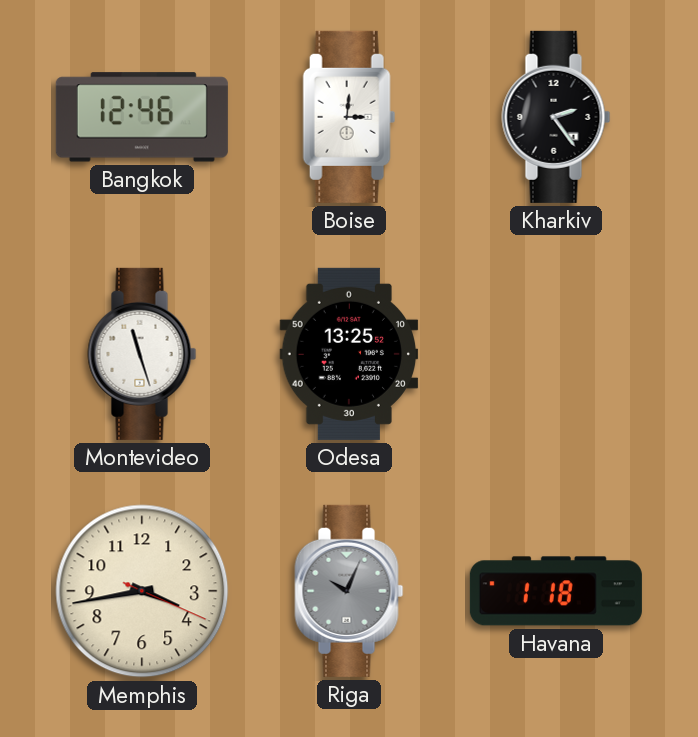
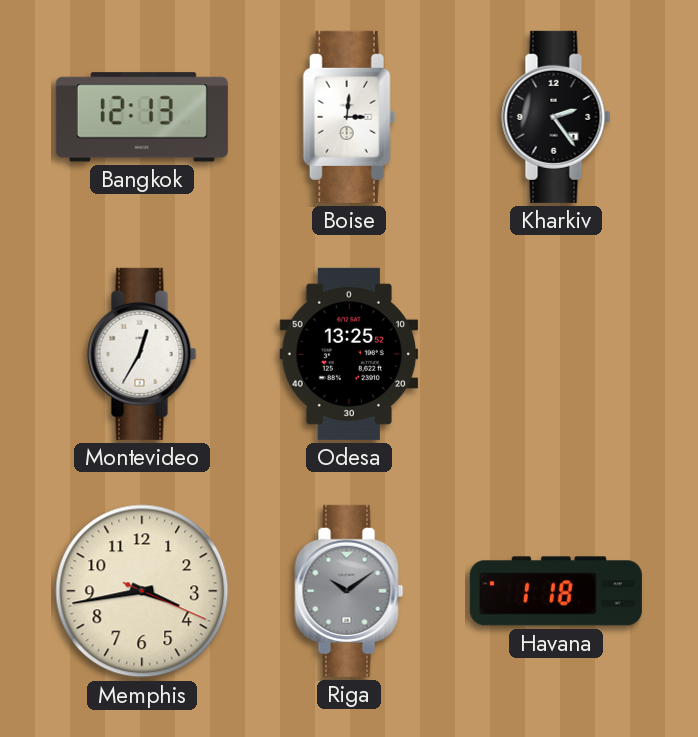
Bangkok: 12:46 -> 12:13
Montevideo: 11:27 -> 12:35
Riga: 10:04 -> 10:09
